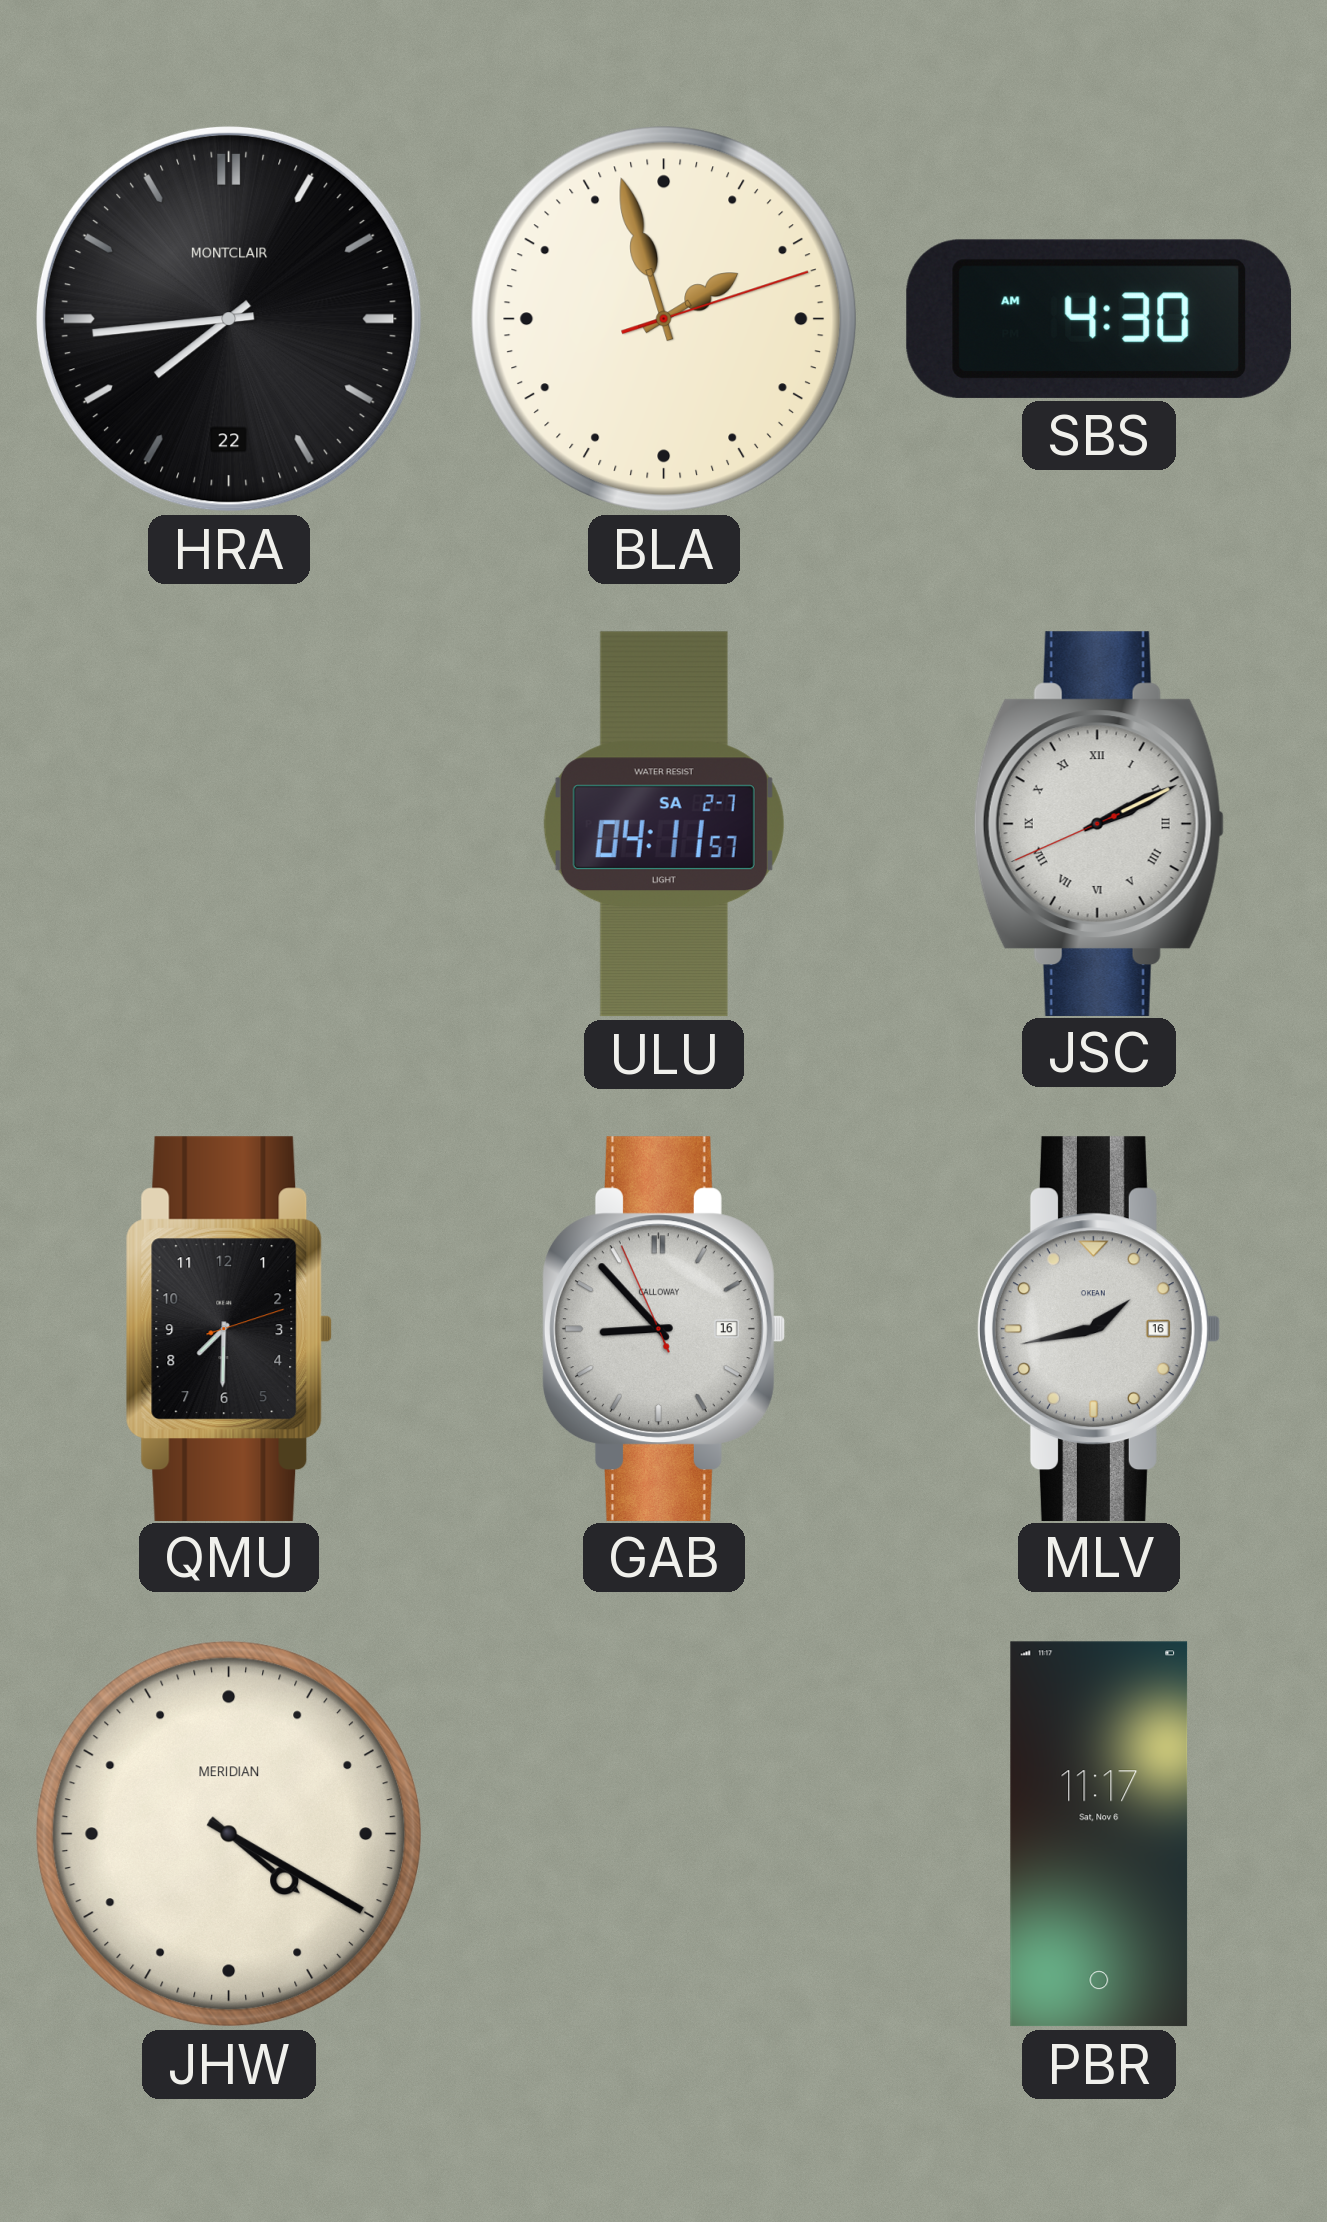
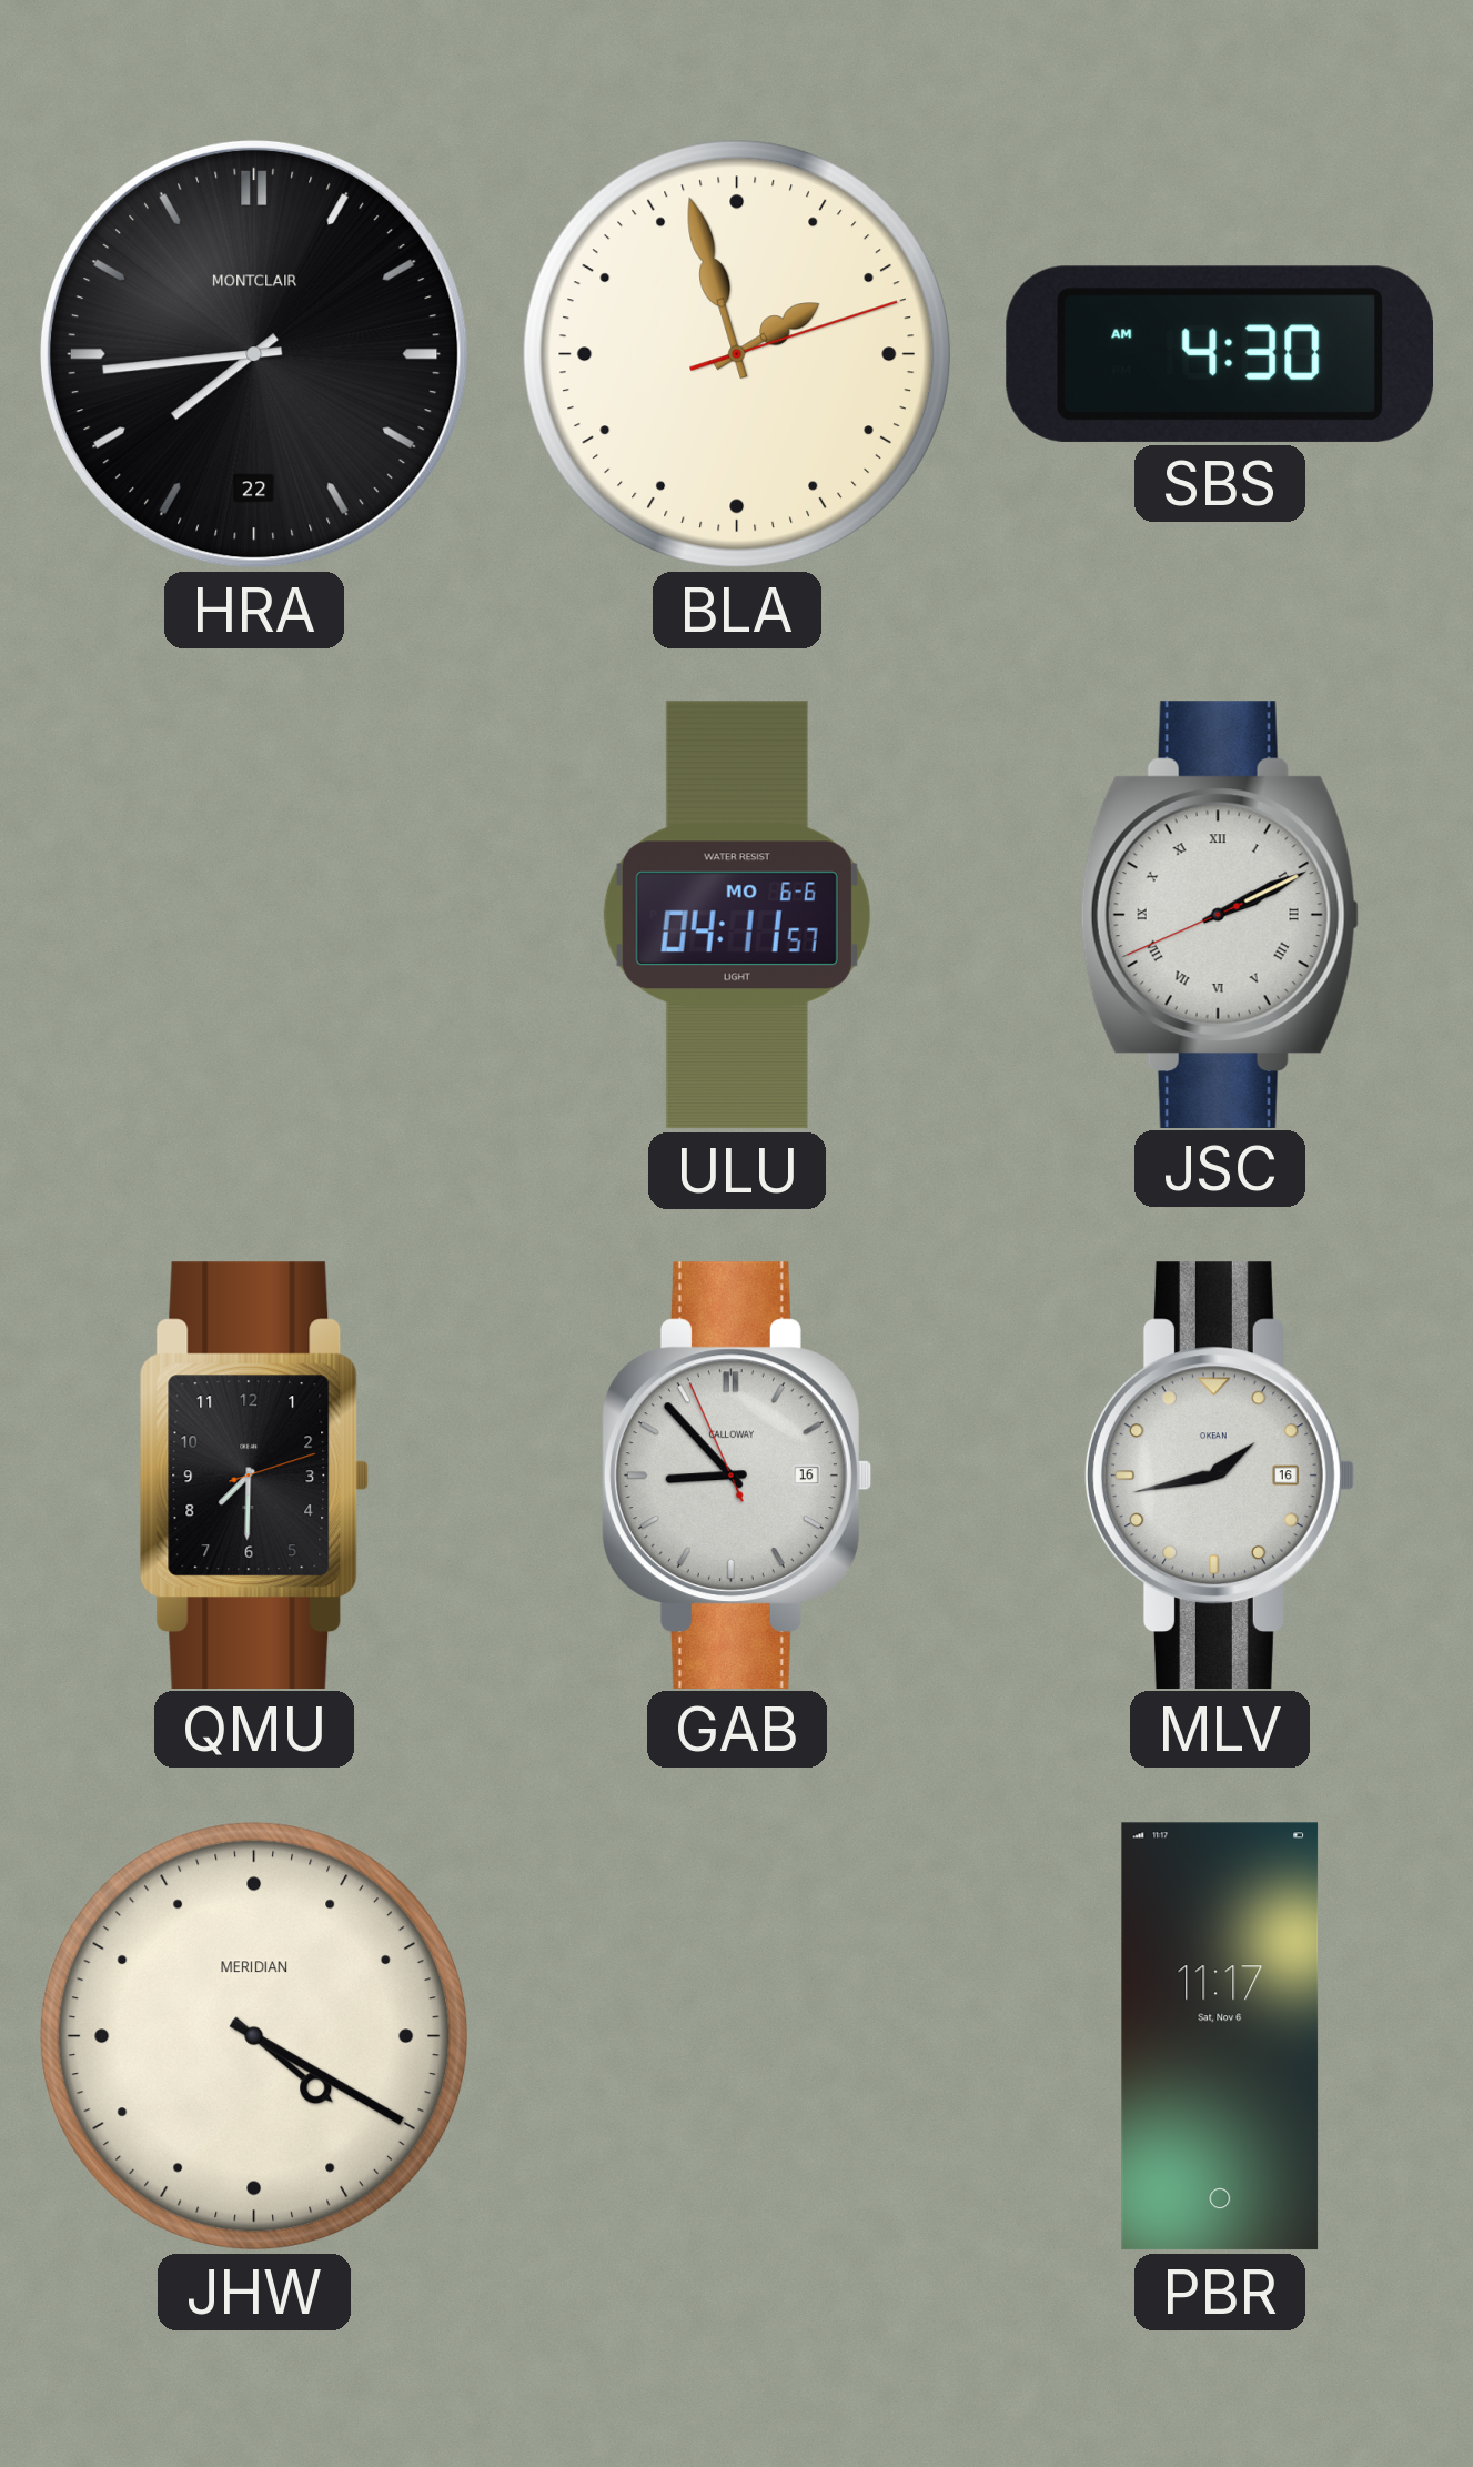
ULU date: SA 2-7 -> MO 6-6
